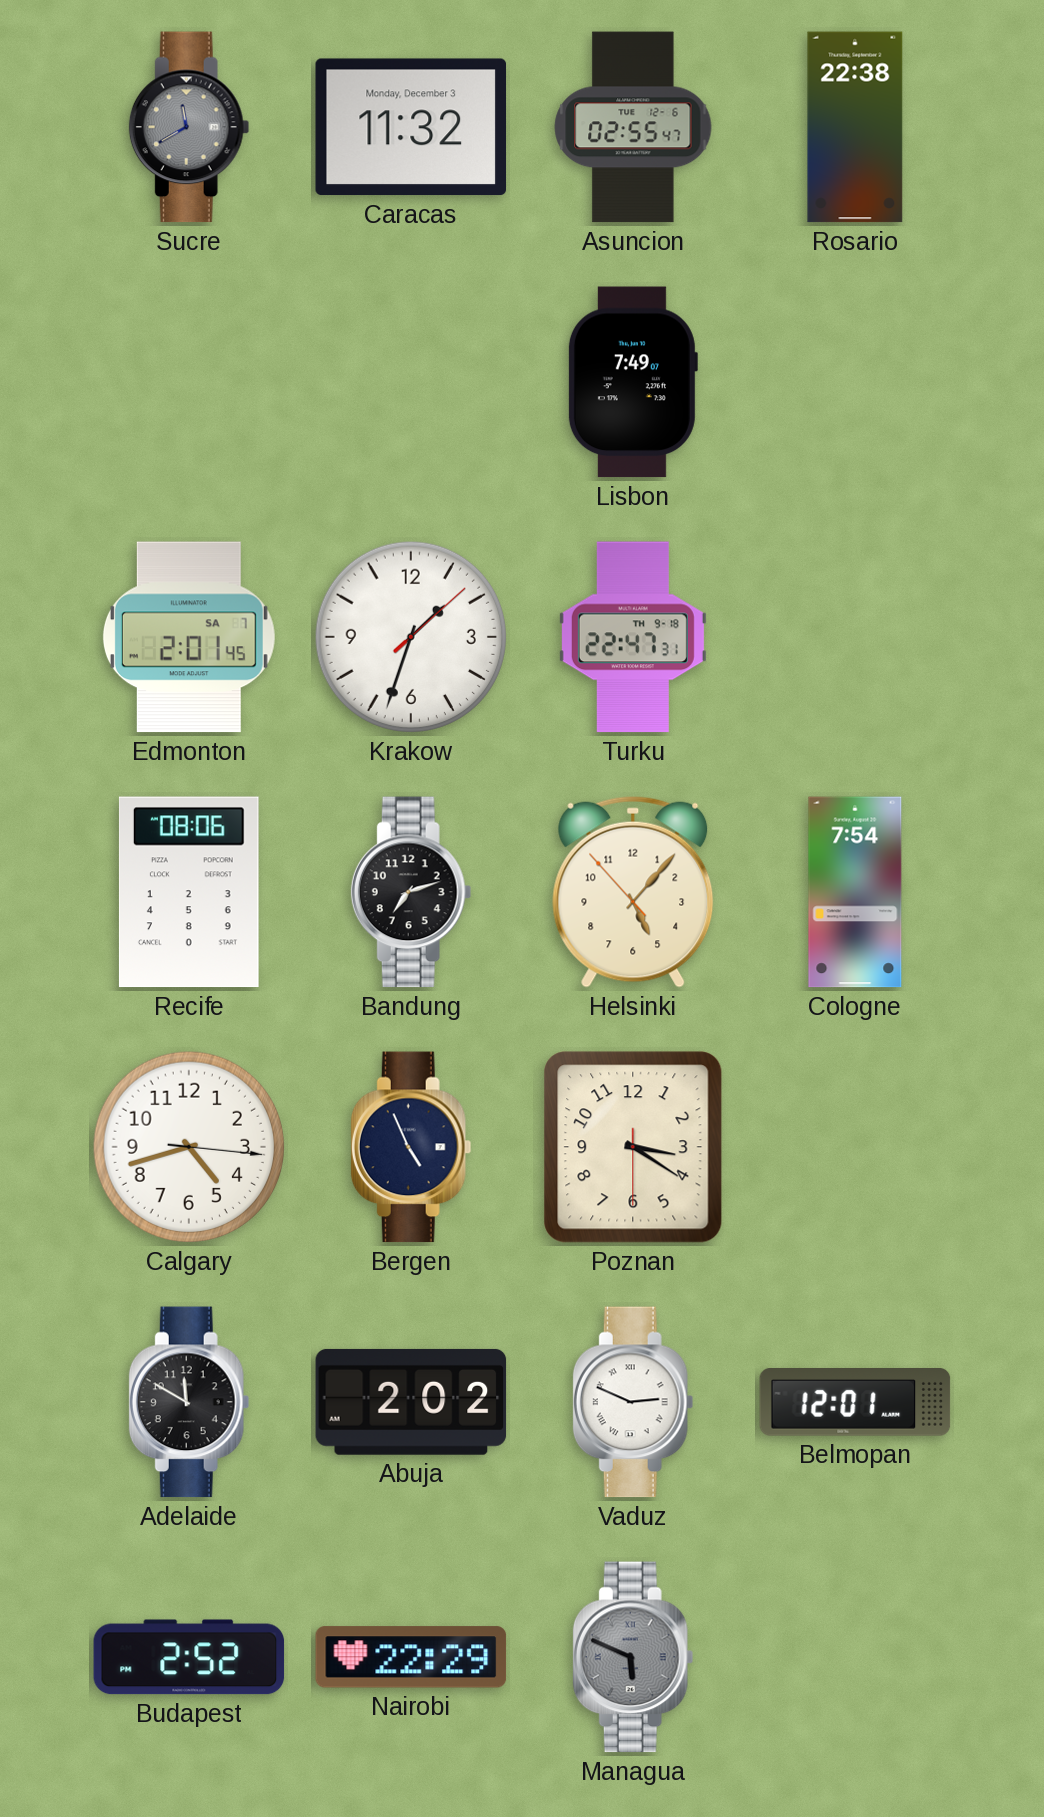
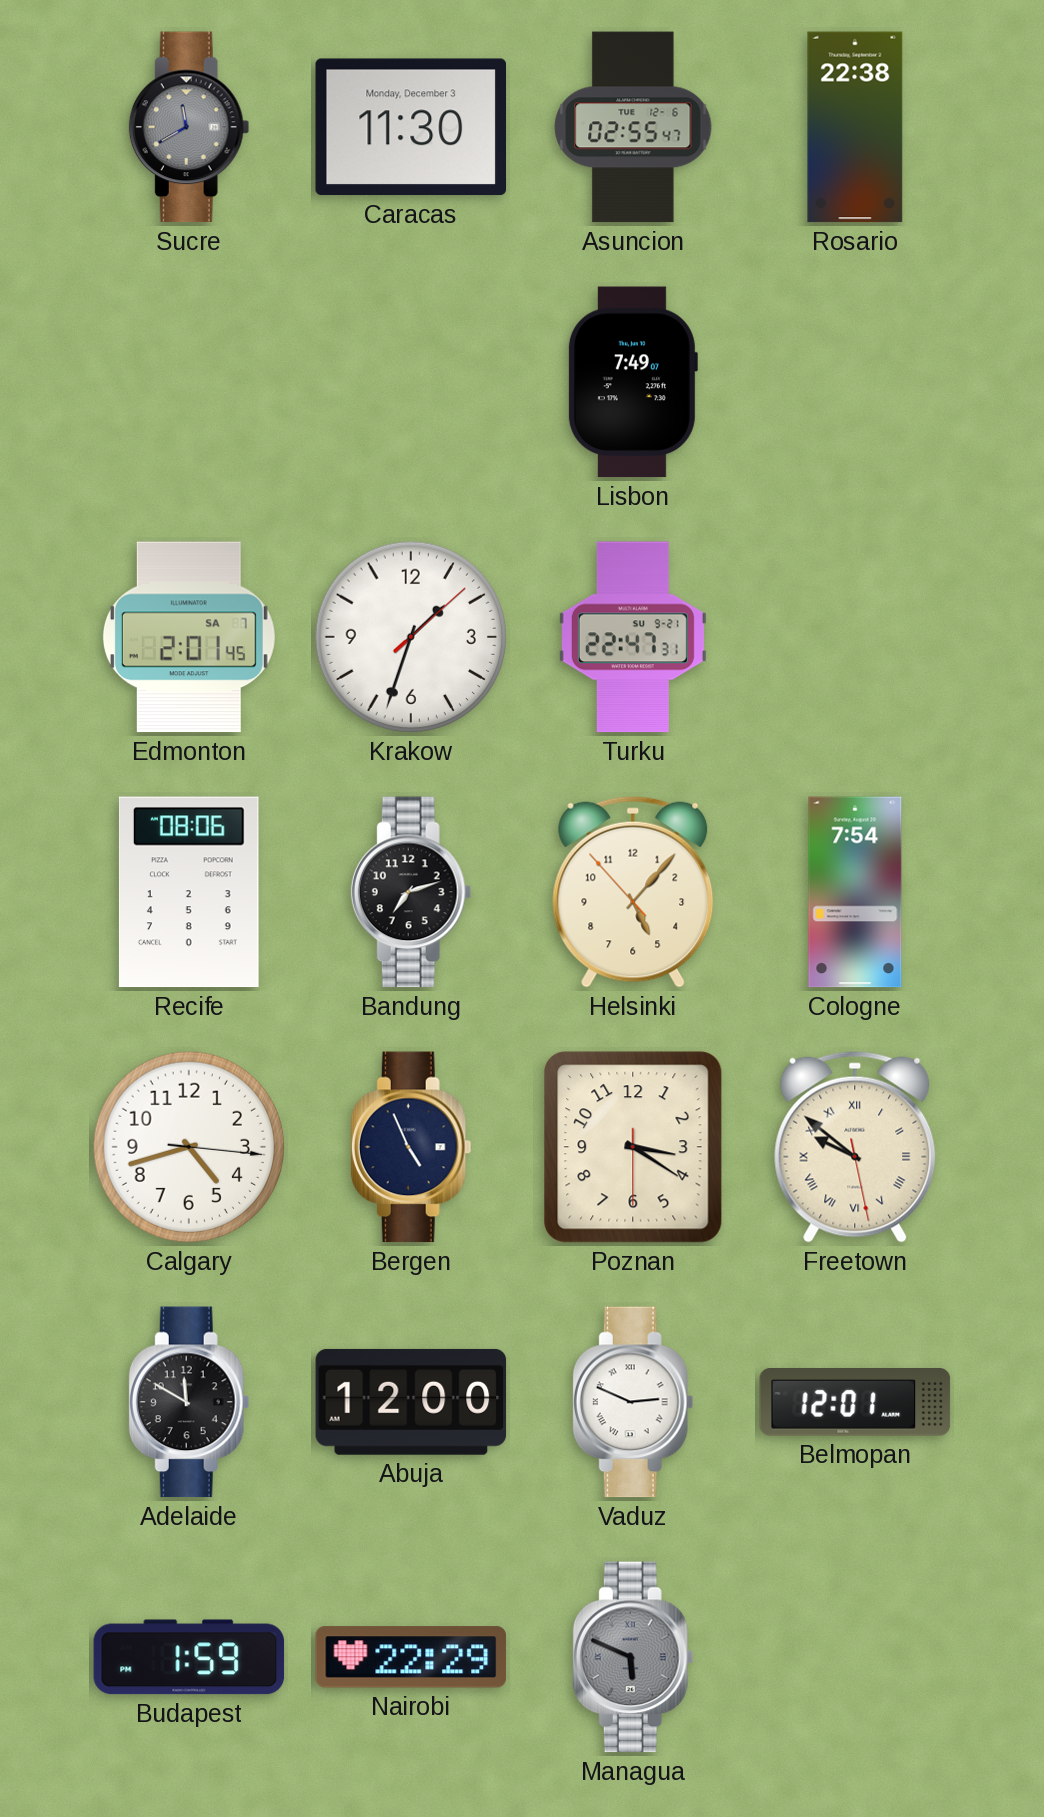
Caracas: 11:32 -> 11:30
Turku date: TH 9-18 -> SU 9-21
Freetown: none -> 9:51
Abuja: 2:02 -> 12:00
Budapest: 2:52 -> 1:59
